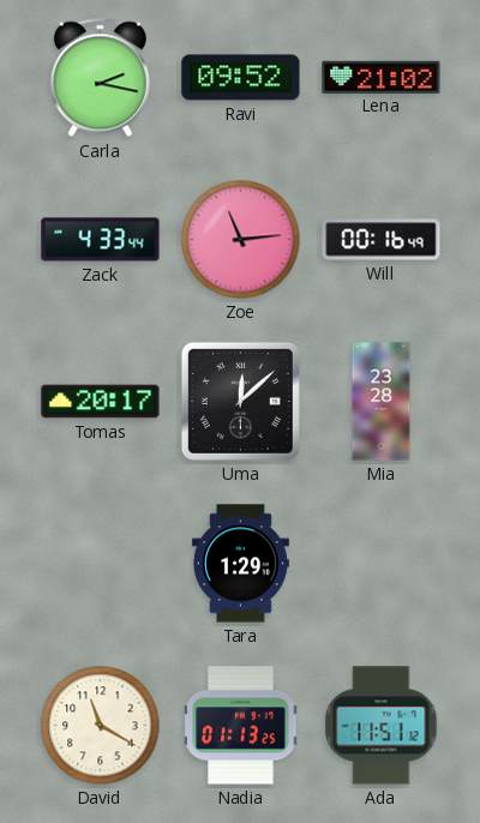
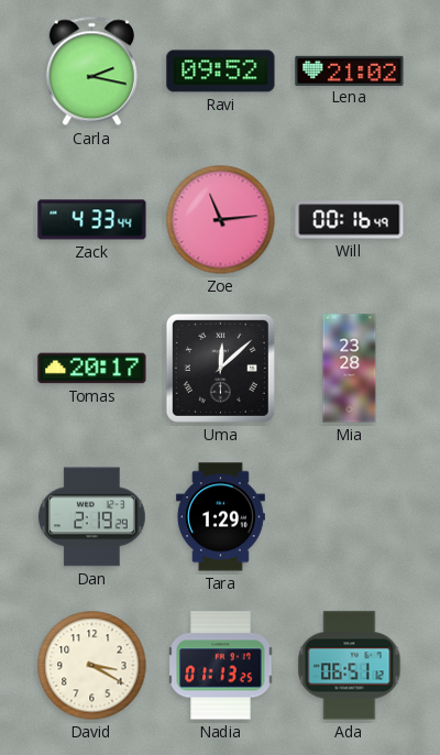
Dan: none -> 2:19
David: 11:20 -> 3:20
Ada: 11:51 -> 06:51
